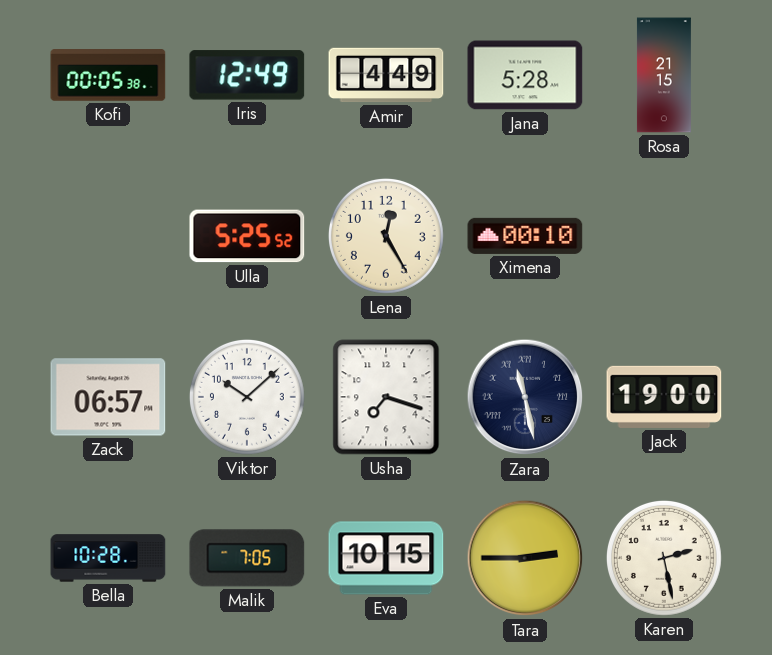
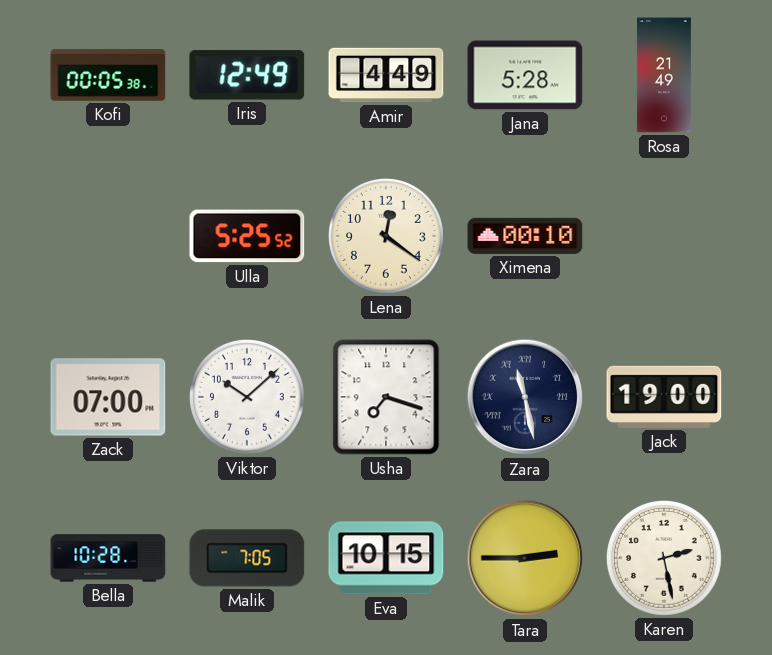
Rosa: 21:15 -> 21:49
Lena: 12:25 -> 12:21
Zack: 06:57 -> 07:00
